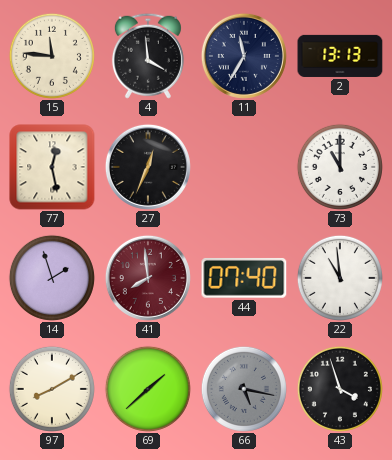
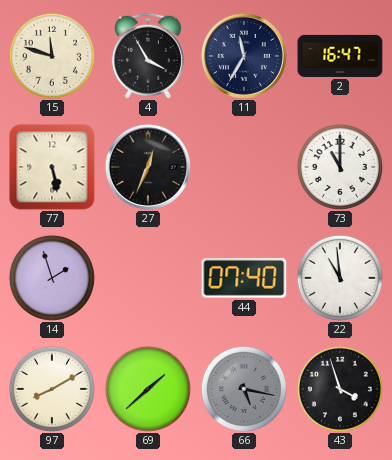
15: 11:46 -> 11:48
4: 3:59 -> 3:55
2: 13:13 -> 16:47
77: 12:28 -> 5:28
41: 7:59 -> none
